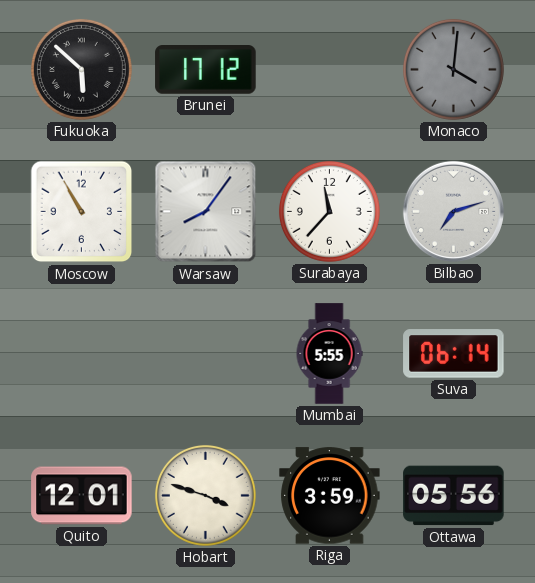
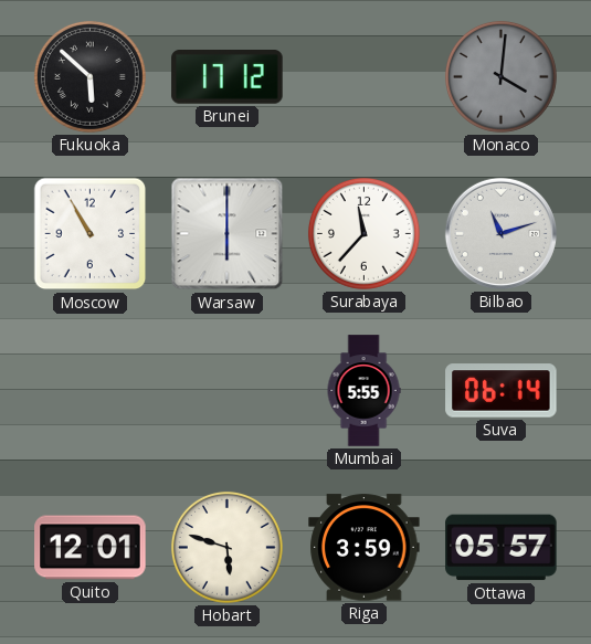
Warsaw: 8:06 -> 6:00
Bilbao: 7:12 -> 11:12
Hobart: 3:48 -> 5:48
Ottawa: 05:56 -> 05:57
